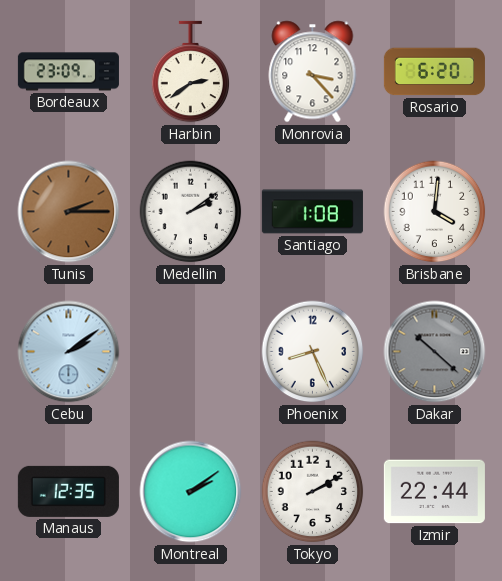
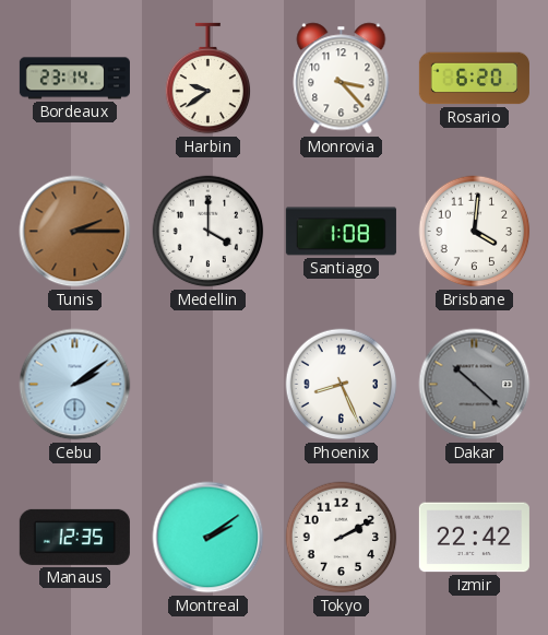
Bordeaux: 23:09 -> 23:14
Harbin: 2:39 -> 9:39
Medellin: 2:09 -> 4:00
Izmir: 22:44 -> 22:42
